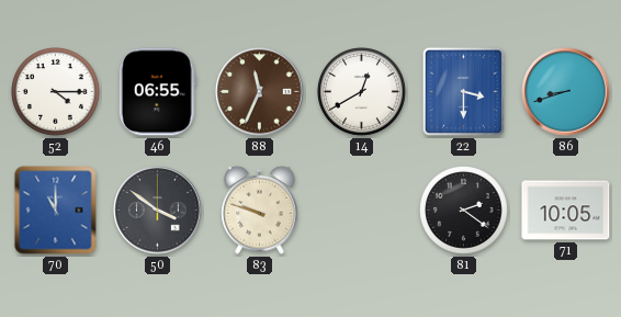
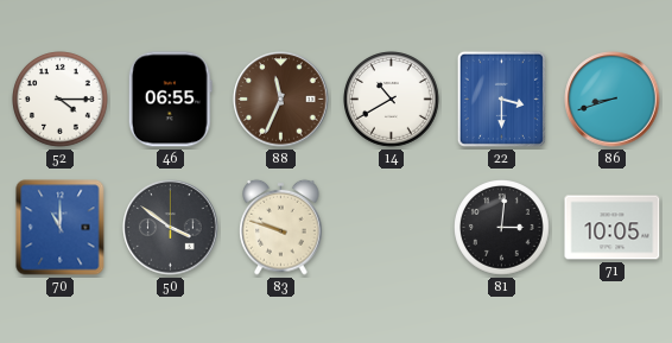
14: 12:40 -> 10:40
81: 2:21 -> 3:01
